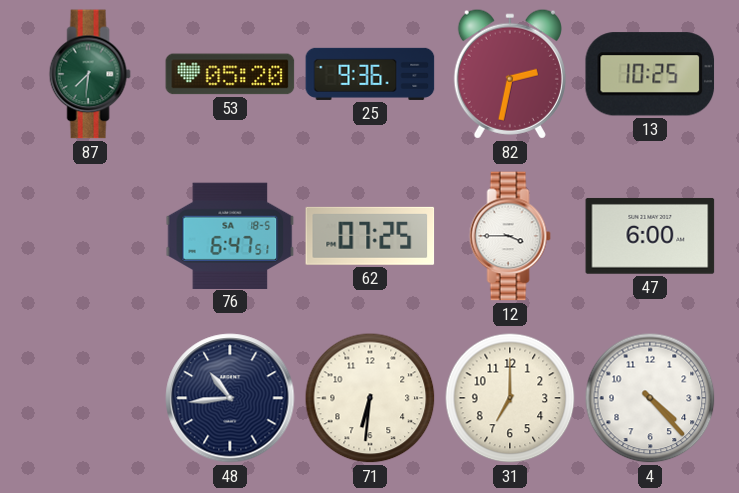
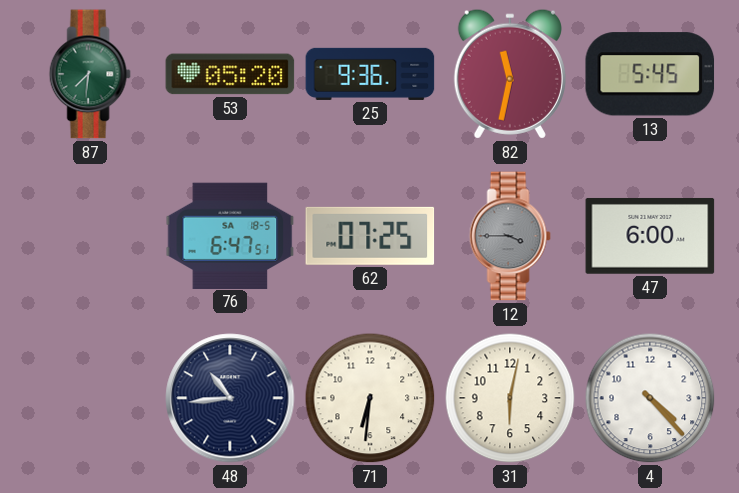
82: 2:32 -> 11:32
13: 10:25 -> 5:45
12 dial: white -> grey
31: 7:00 -> 6:02
